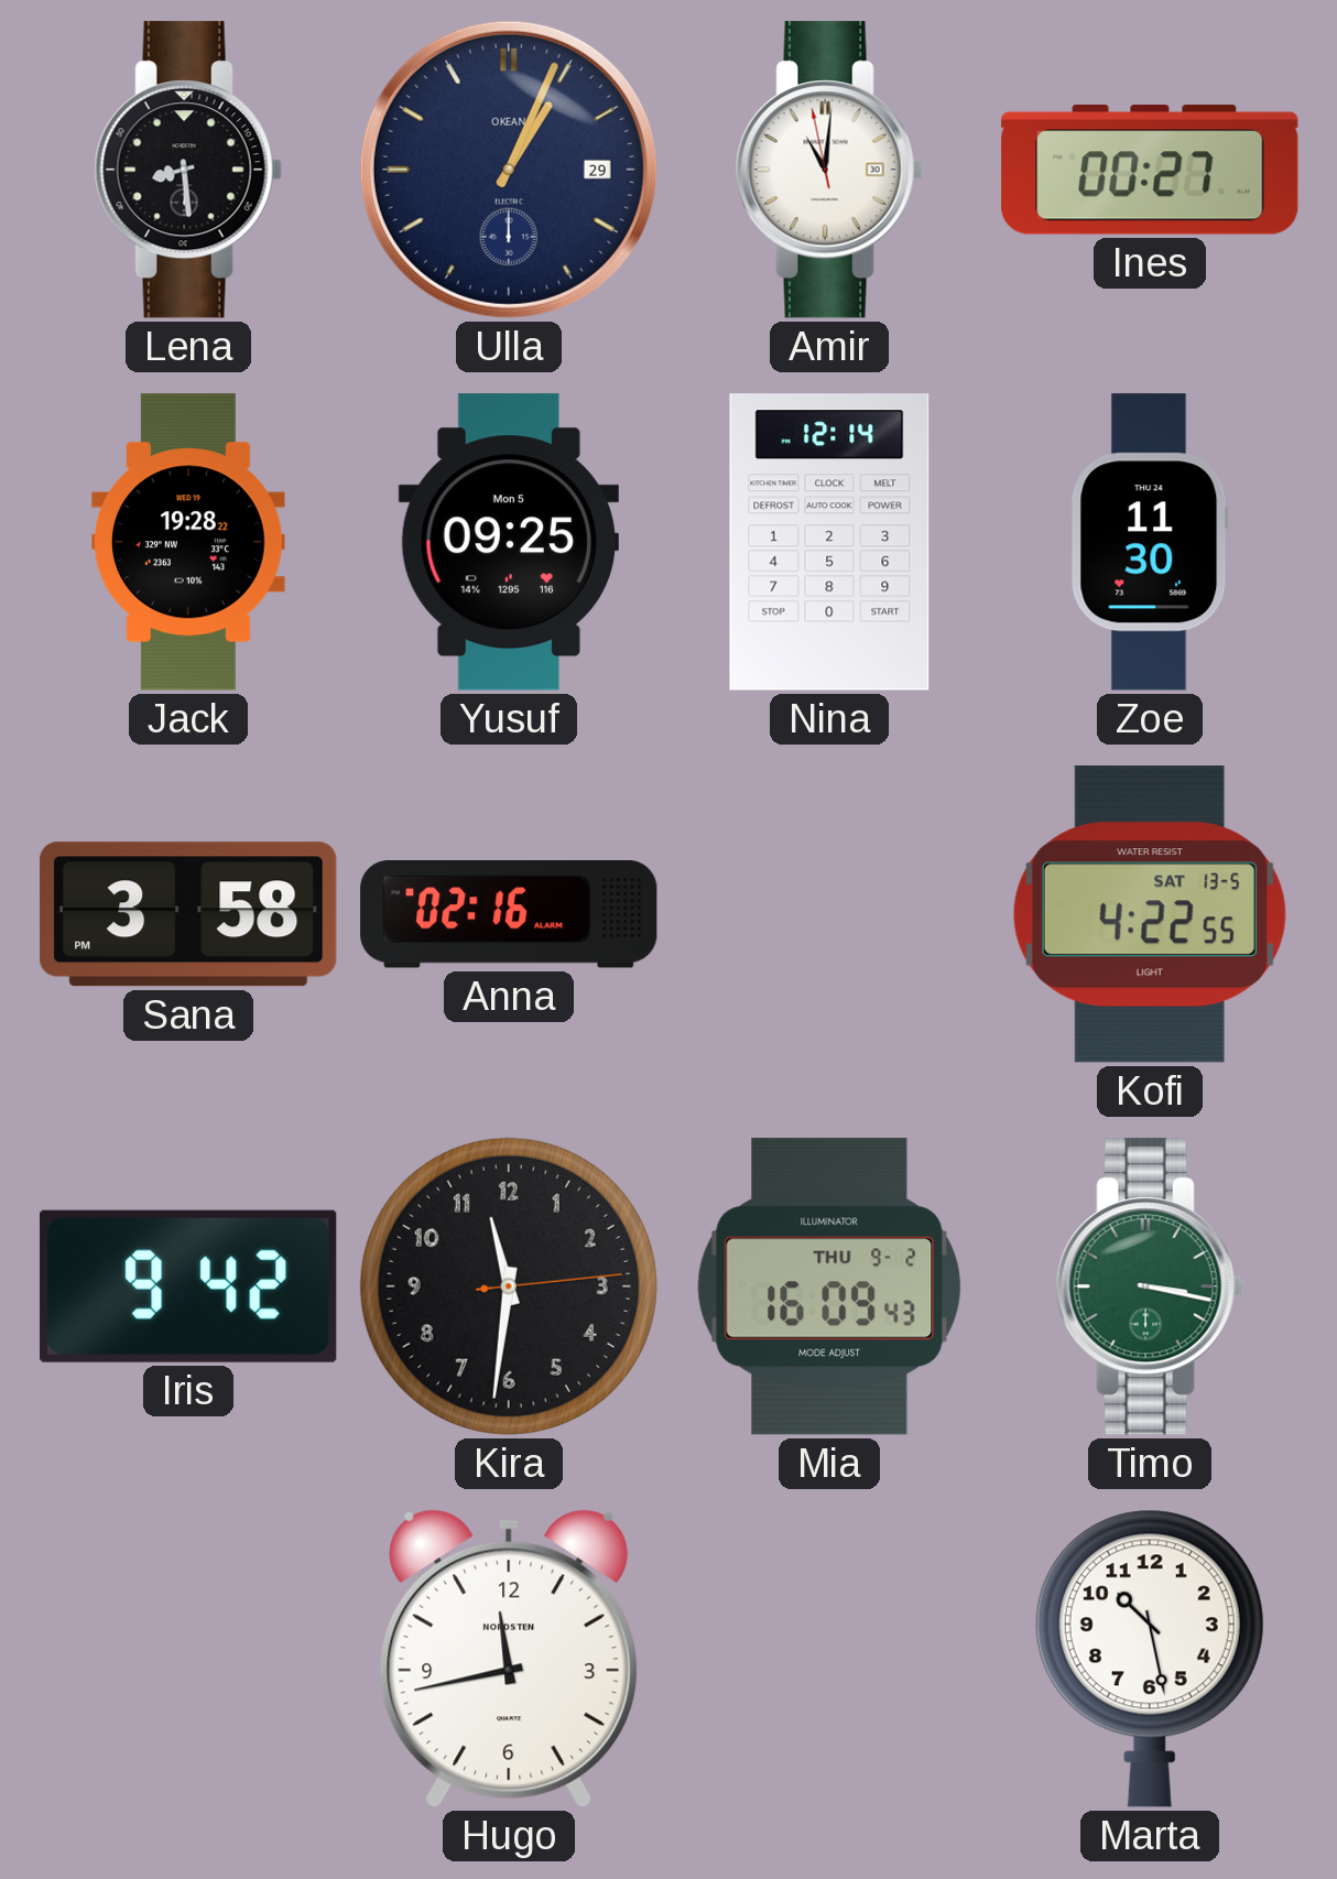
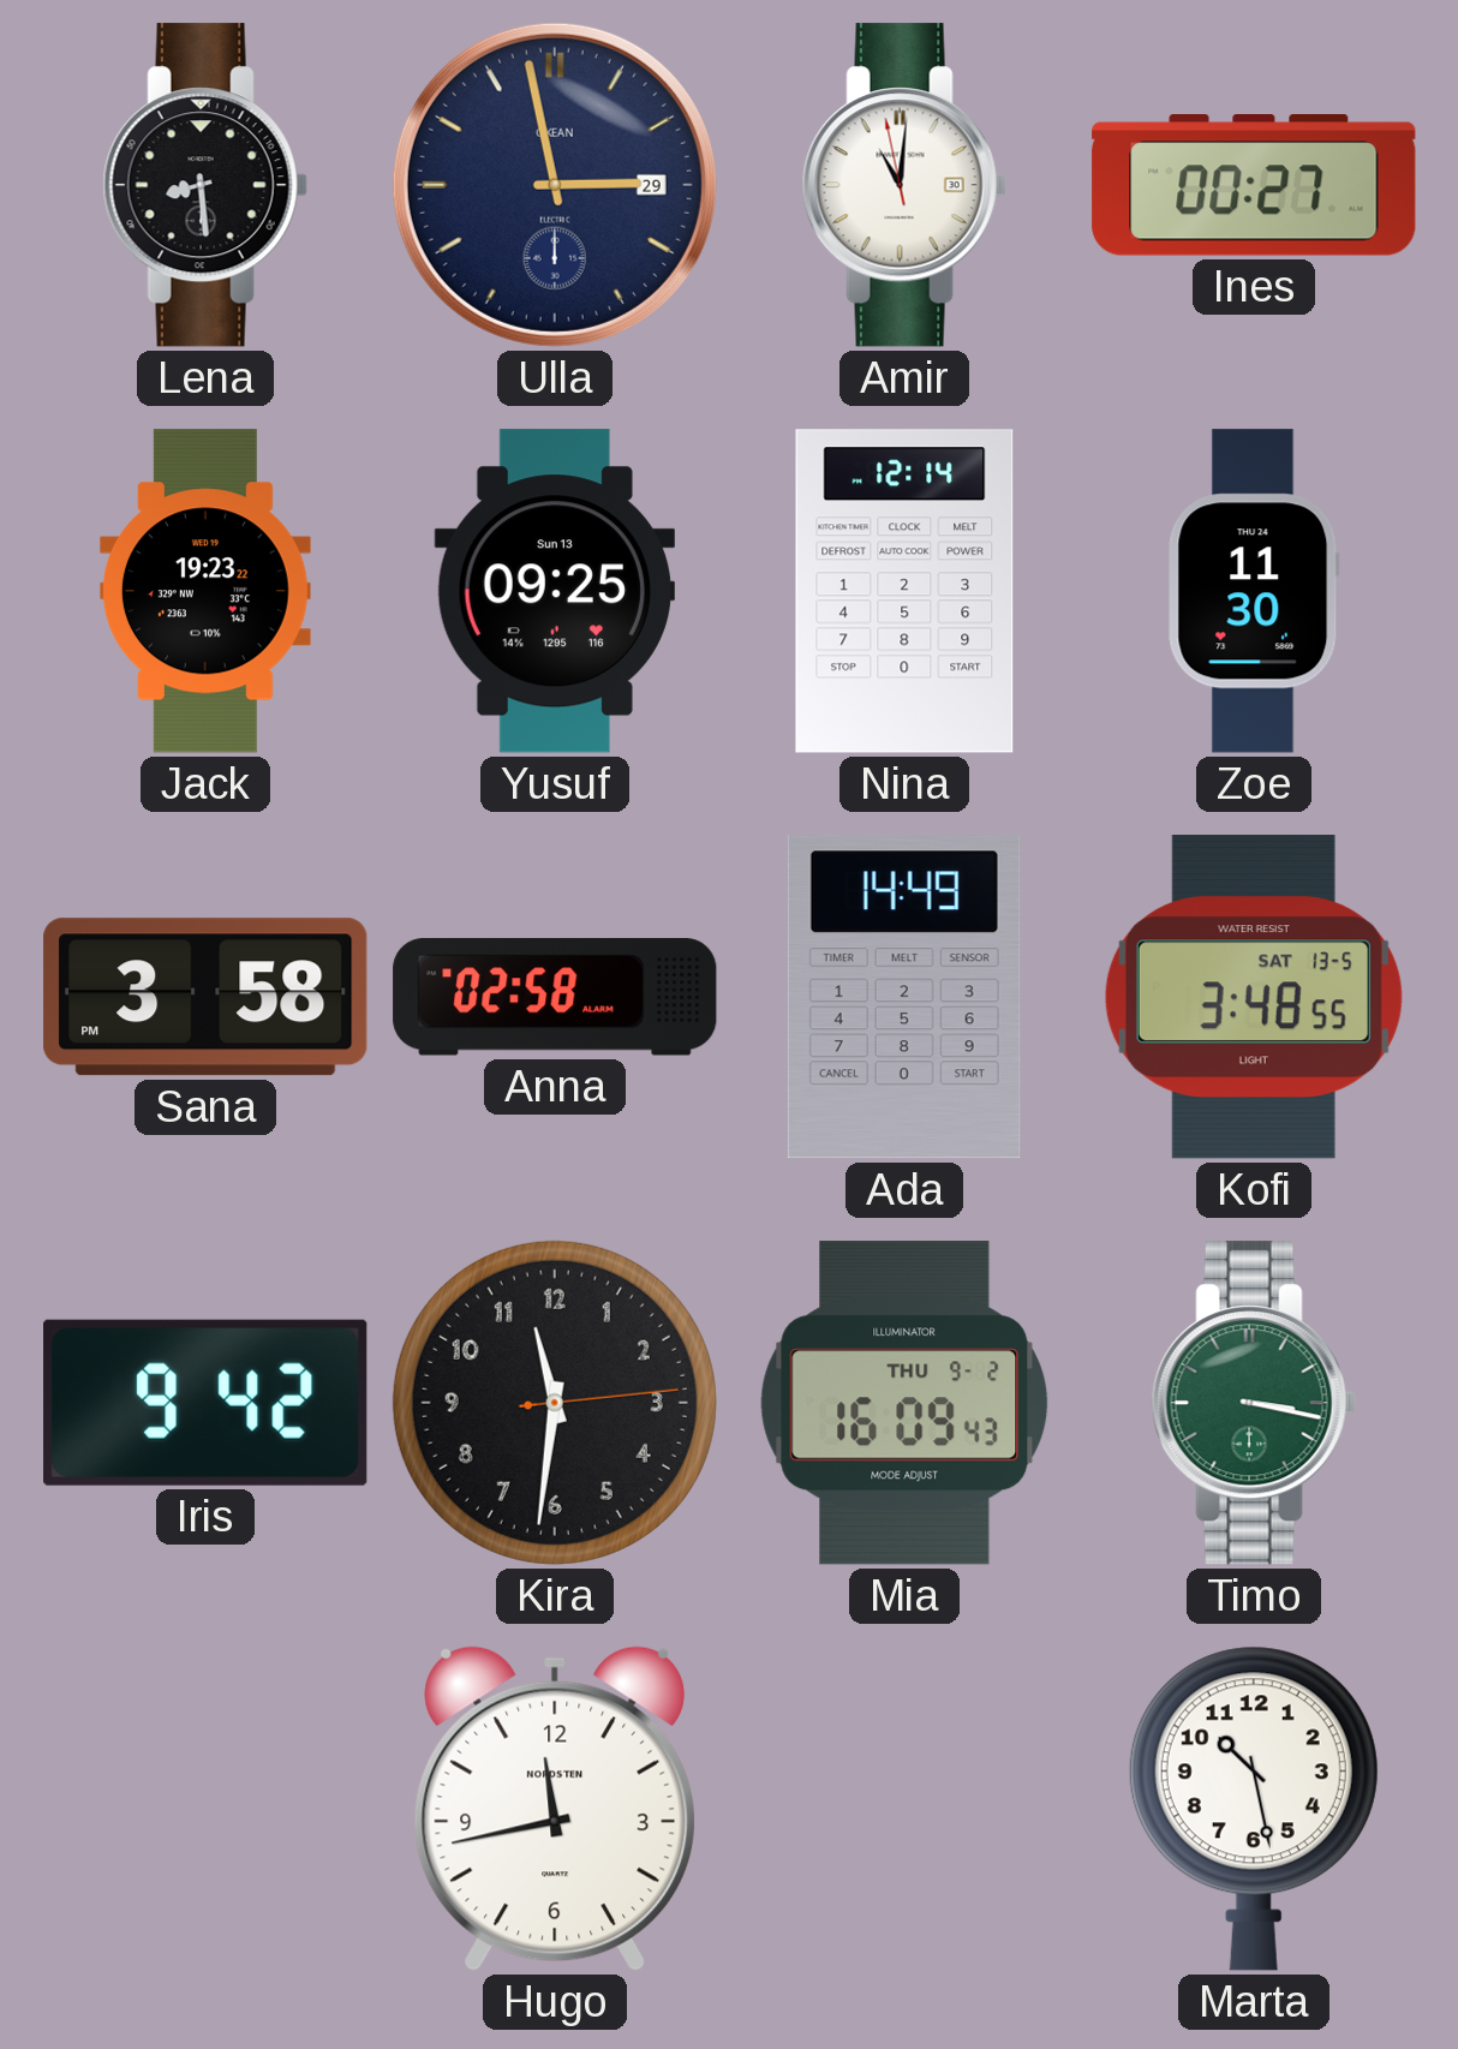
Ulla: 1:04 -> 2:58
Jack: 19:28 -> 19:23
Yusuf date: Mon 5 -> Sun 13
Anna: 02:16 -> 02:58
Ada: none -> 14:49
Kofi: 4:22 -> 3:48
